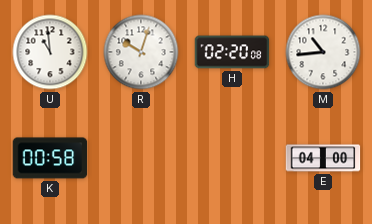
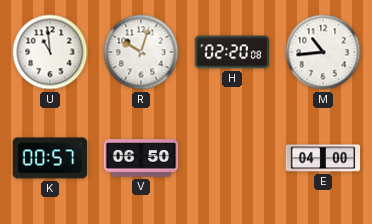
K: 00:58 -> 00:57
V: none -> 06:50
